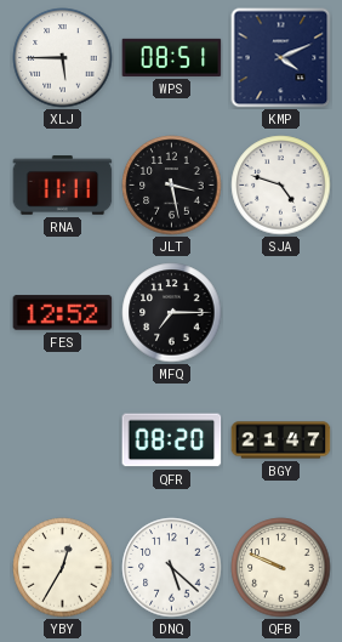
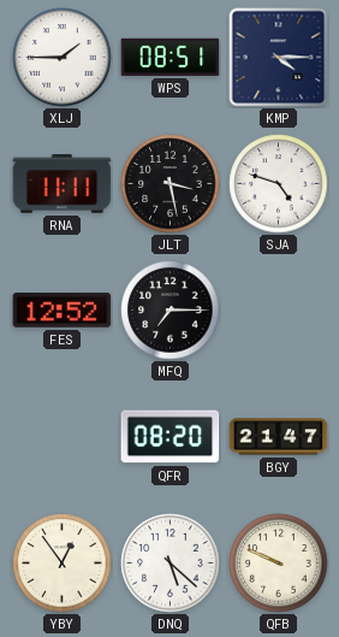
XLJ: 5:45 -> 1:45
KMP: 4:11 -> 4:15
YBY: 12:35 -> 12:54
